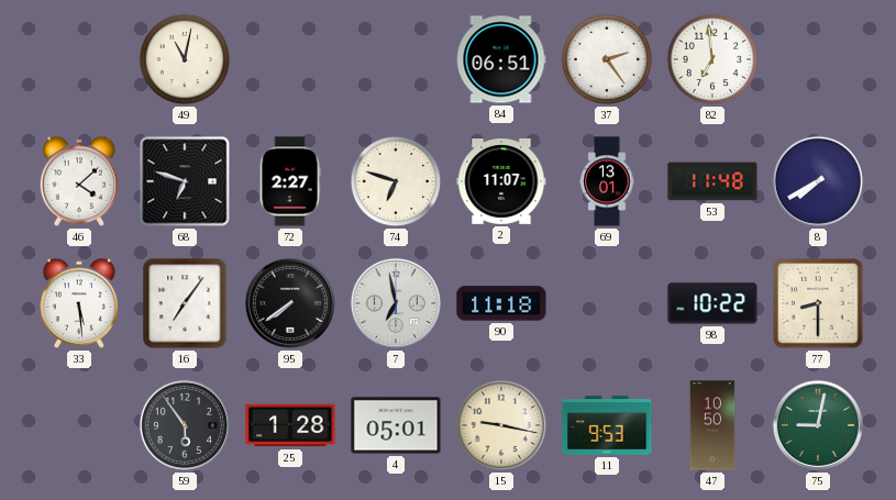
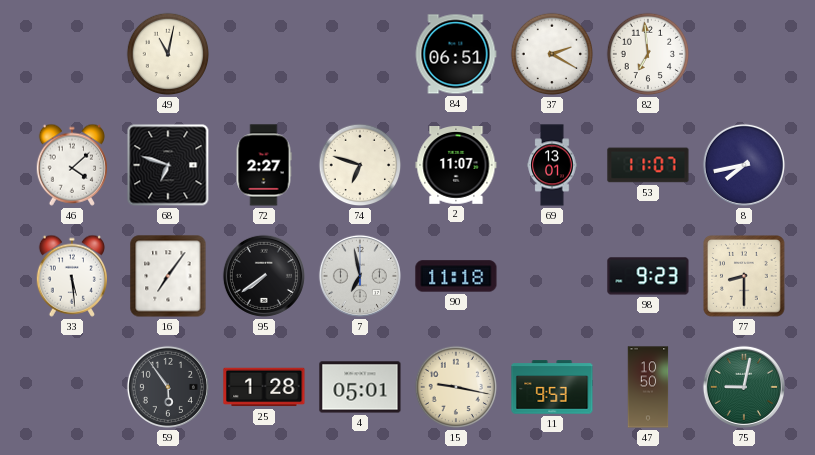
37: 2:24 -> 2:20
53: 11:48 -> 11:07
8: 7:40 -> 7:43
98: 10:22 -> 9:23
